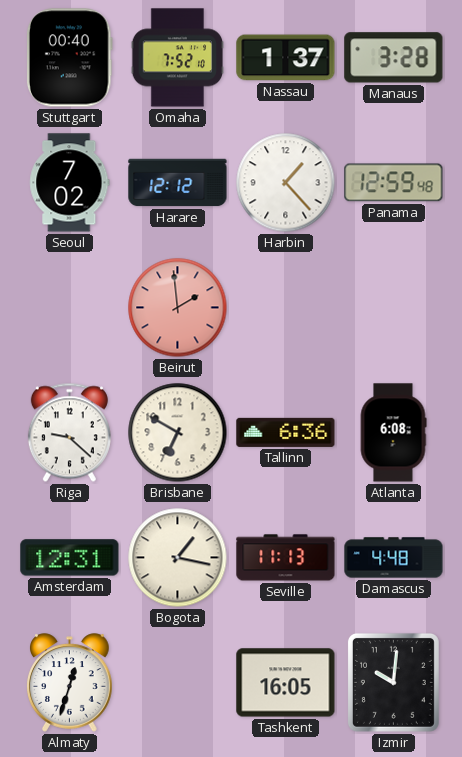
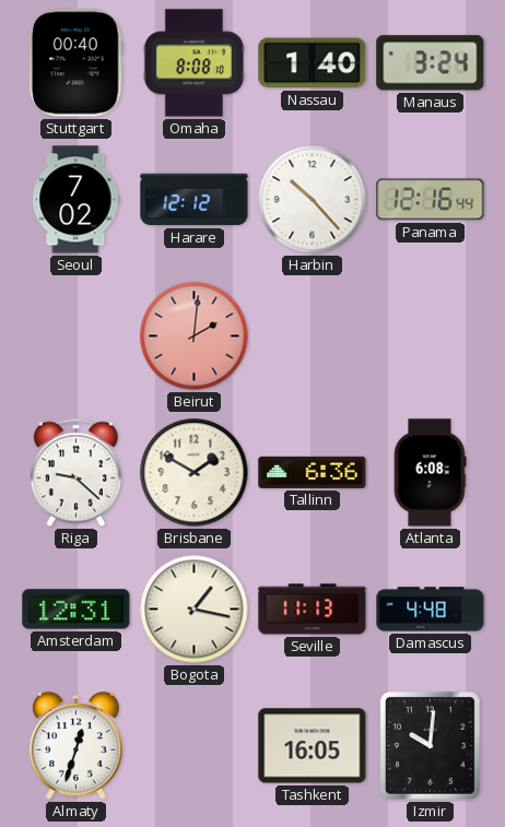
Omaha: 7:52 -> 8:08
Nassau: 1:37 -> 1:40
Manaus: 3:28 -> 3:24
Harbin: 1:23 -> 10:23
Panama: 12:59 -> 12:16
Beirut: 1:59 -> 2:01
Brisbane: 6:50 -> 1:50
